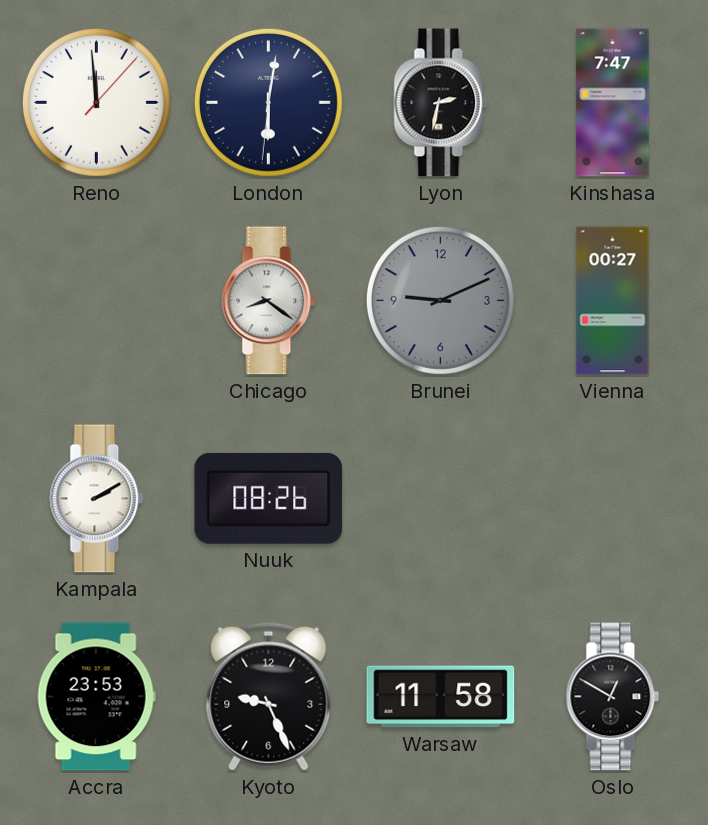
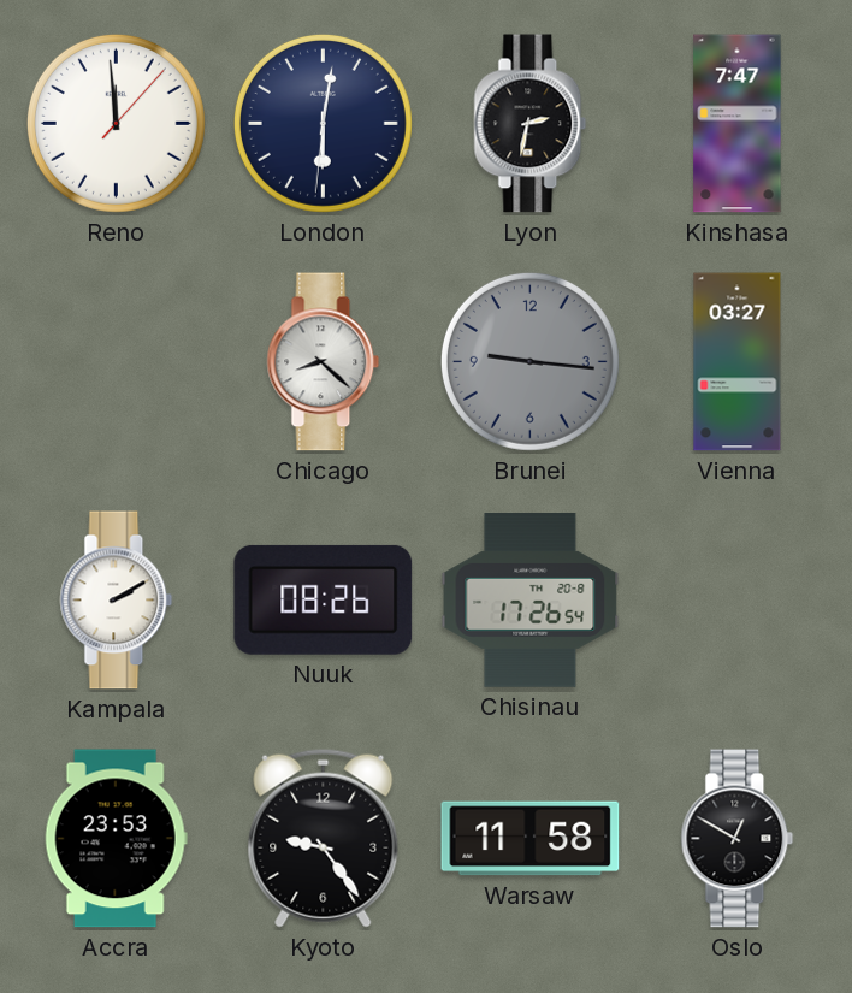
Chicago: 8:21 -> 8:22
Brunei: 9:11 -> 9:16
Vienna: 00:27 -> 03:27
Chisinau: none -> 17:26
Kyoto: 9:26 -> 9:24
